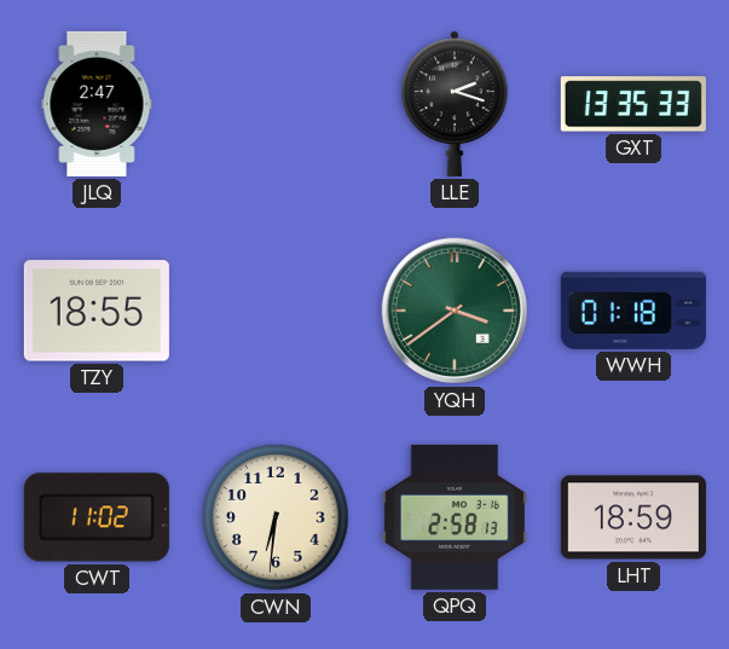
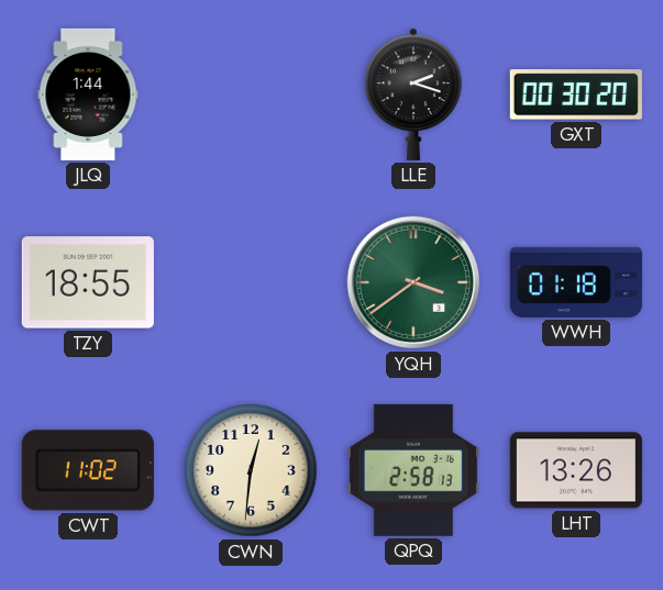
JLQ: 2:47 -> 1:44
GXT: 13:35 -> 00:30
CWN: 6:31 -> 12:31
LHT: 18:59 -> 13:26
